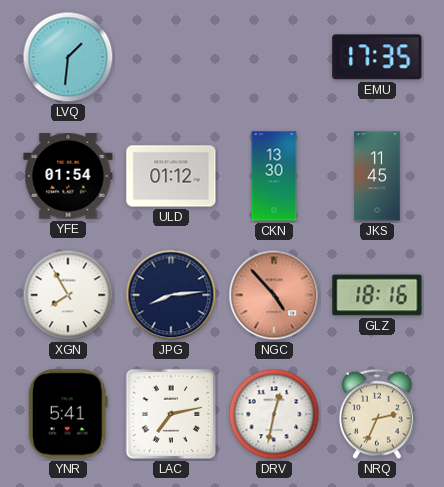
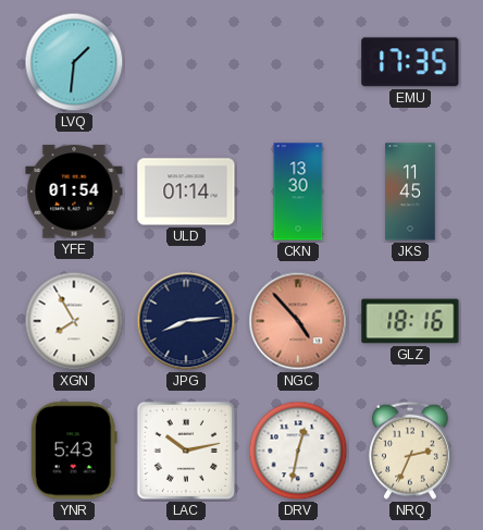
ULD: 01:12 -> 01:14
YNR: 5:41 -> 5:43
LAC: 7:13 -> 10:13
